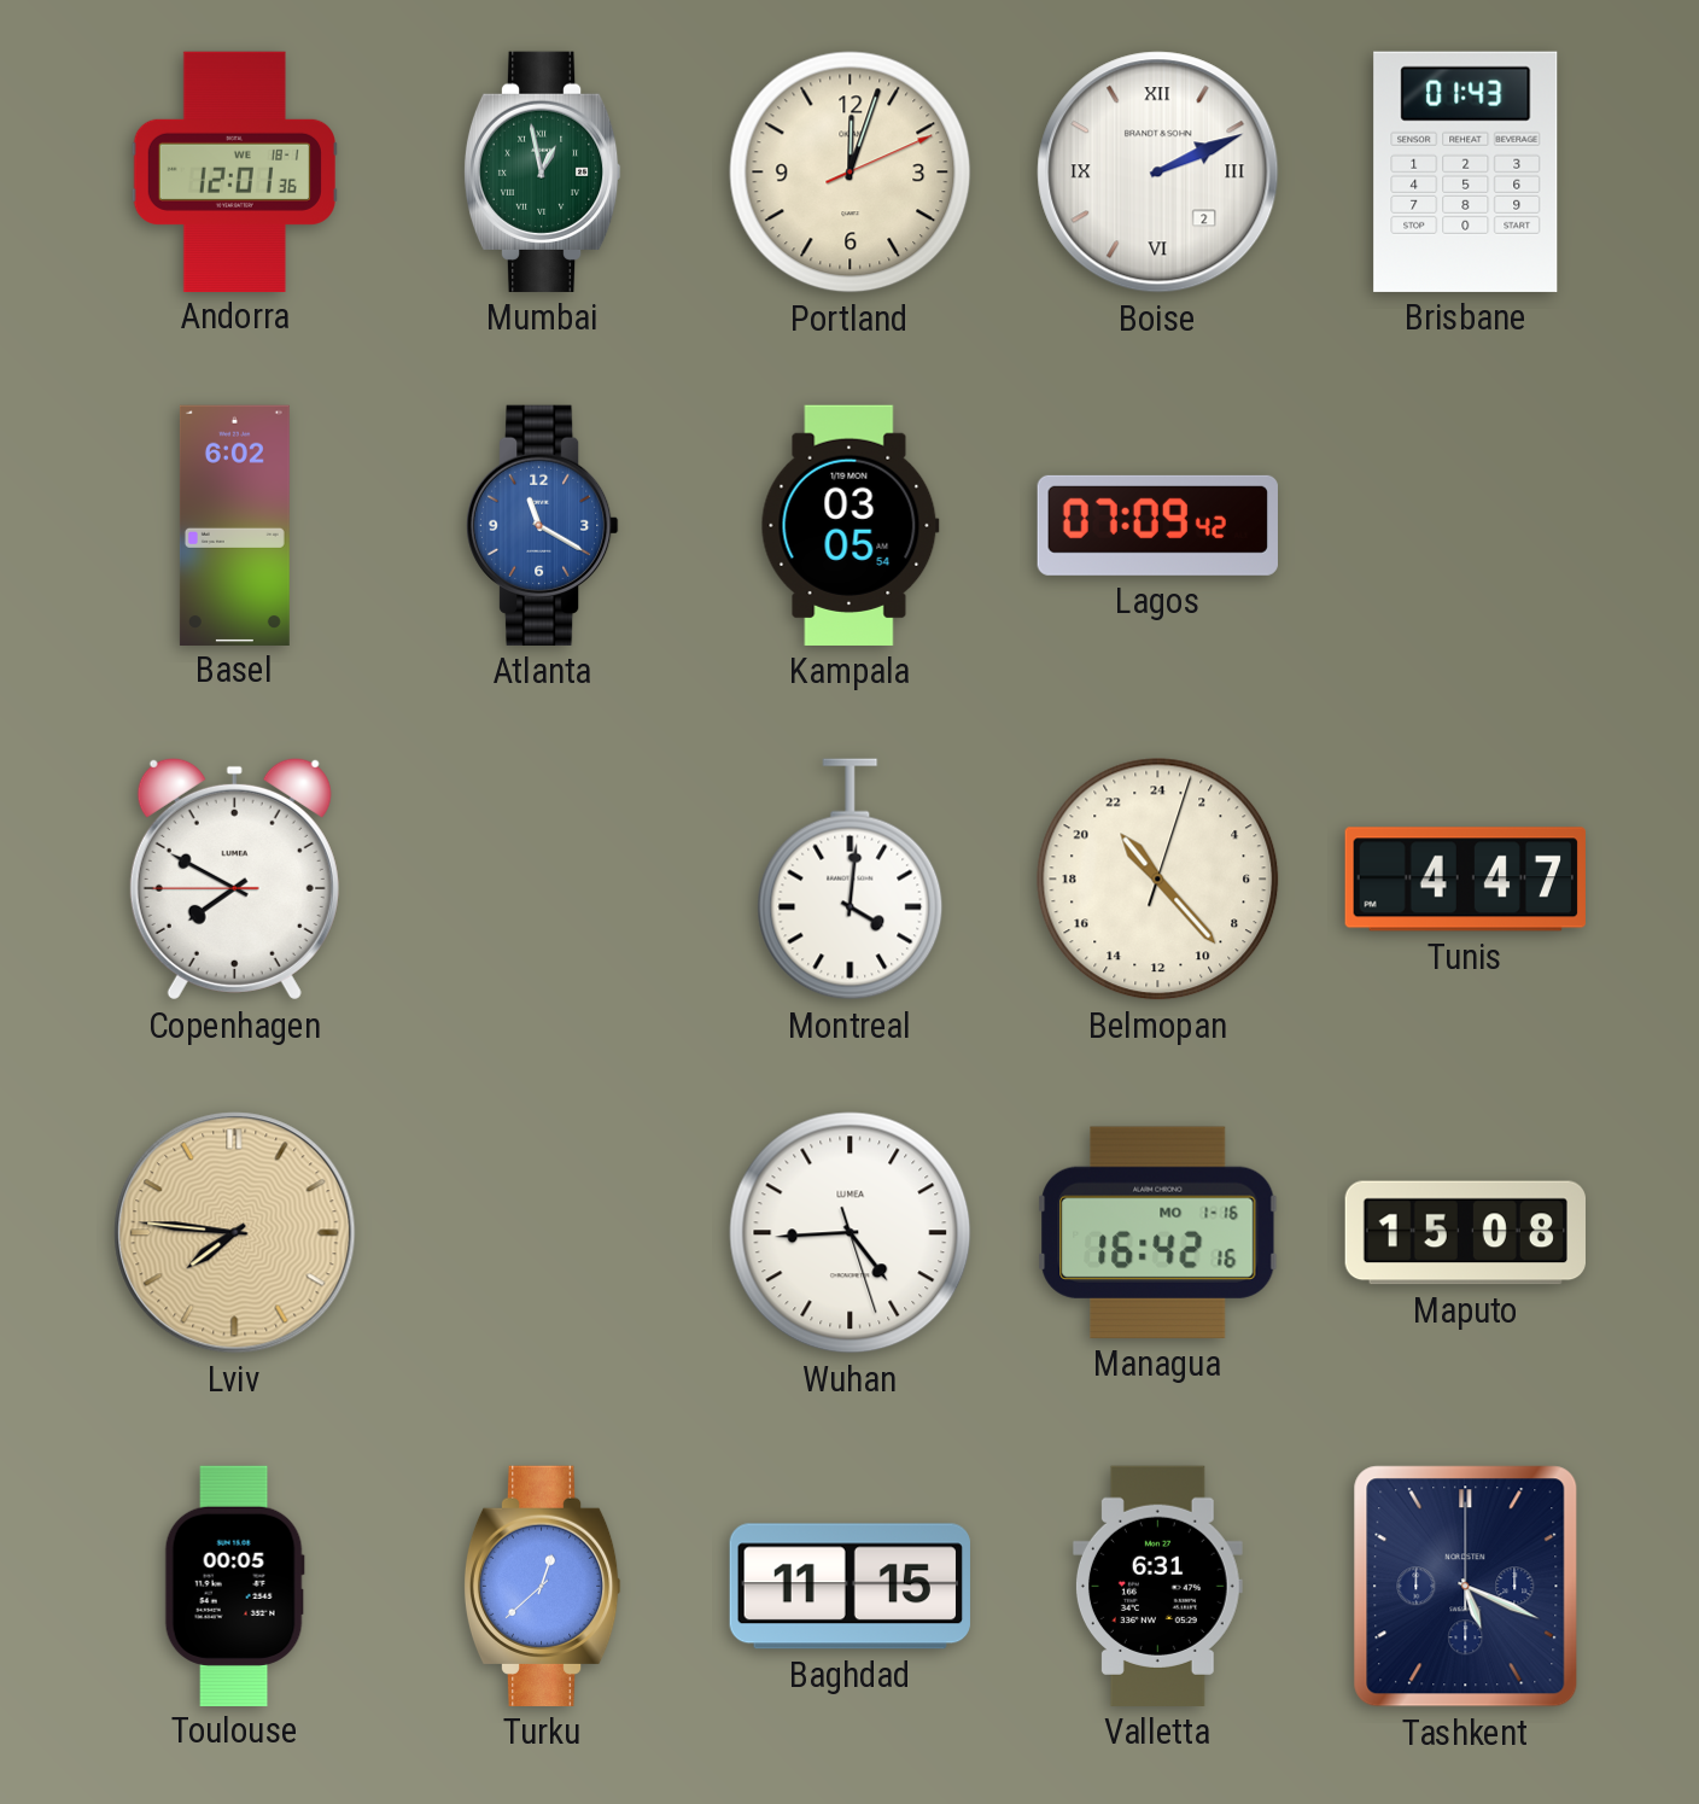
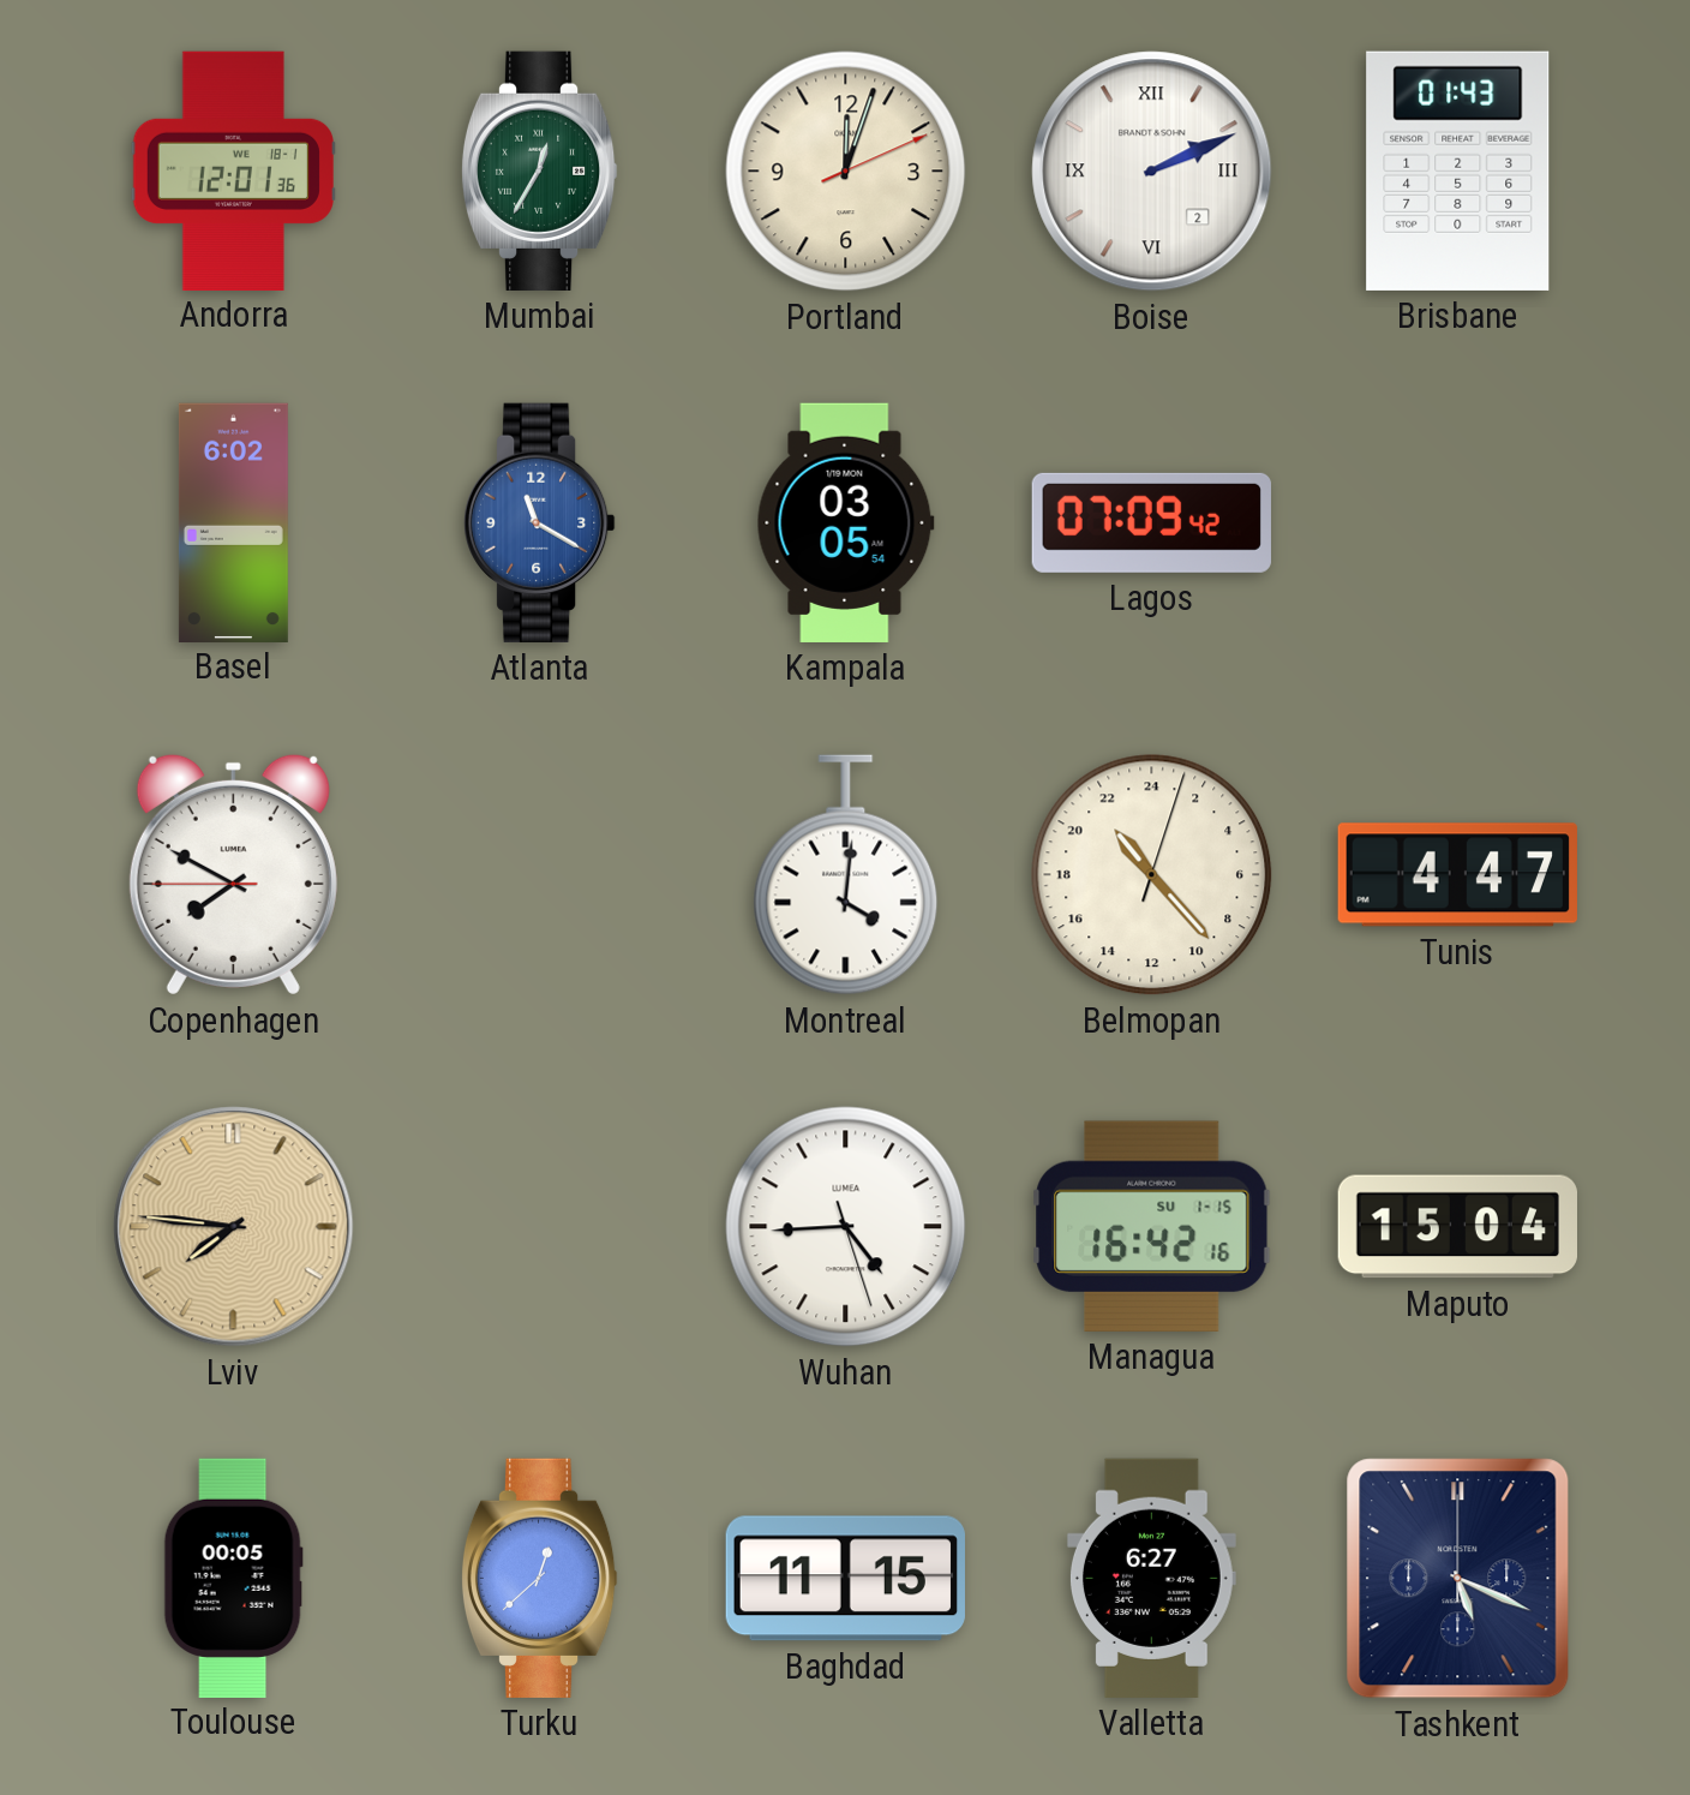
Mumbai: 12:58 -> 12:35
Managua date: MO 1-16 -> SU 1-15
Maputo: 15:08 -> 15:04
Valletta: 6:31 -> 6:27
